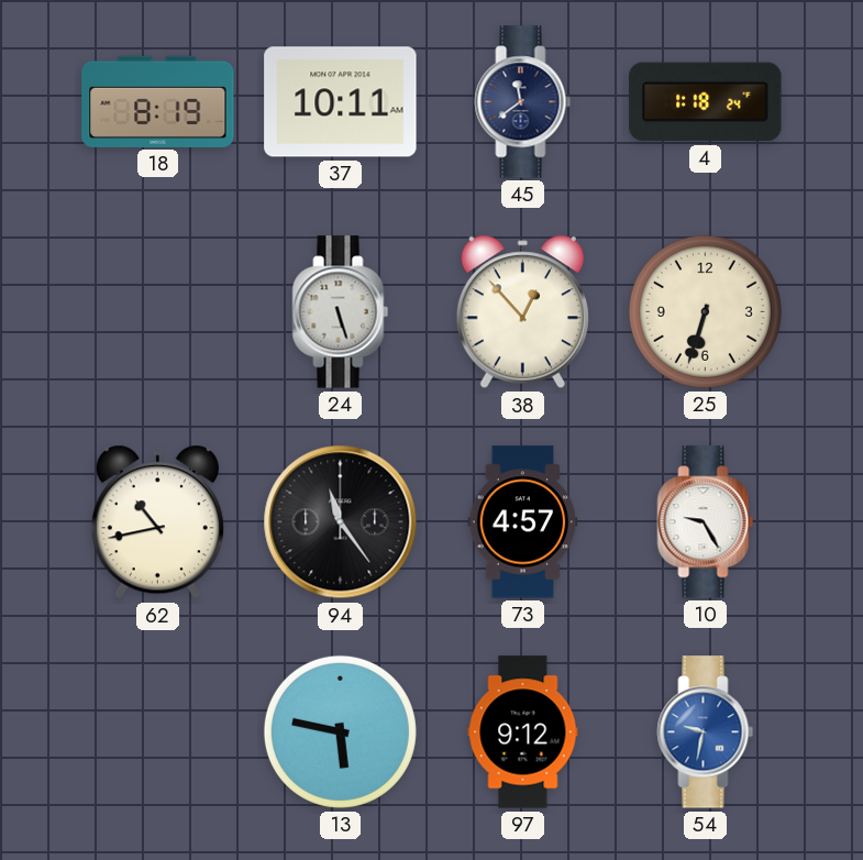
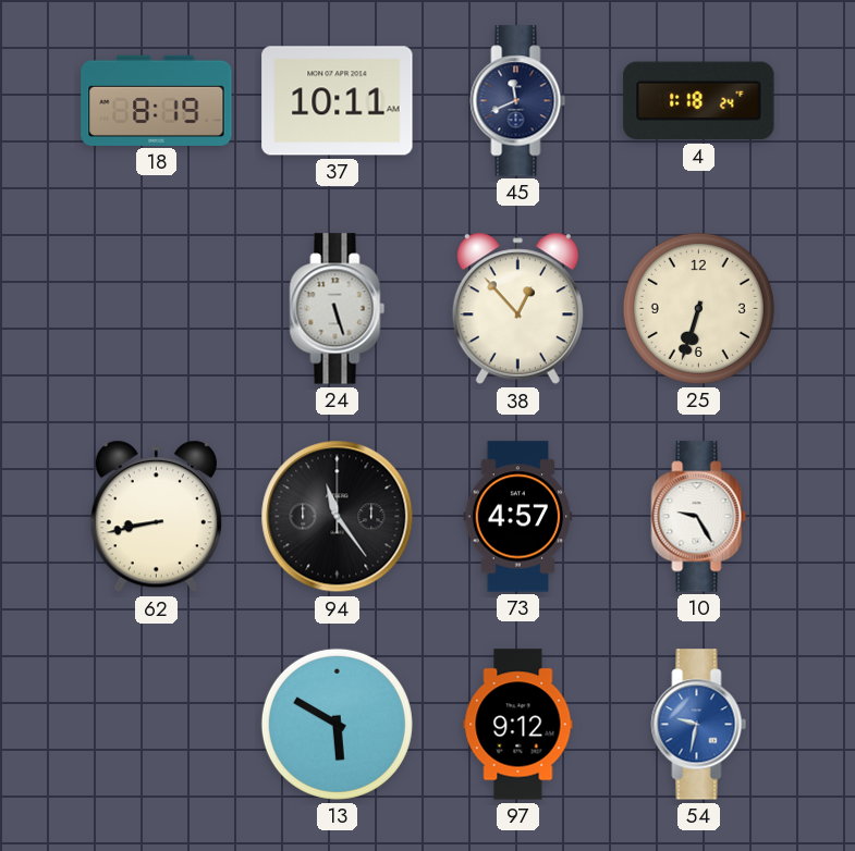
45: 11:39 -> 11:41
62: 10:43 -> 8:43
13: 5:47 -> 5:50
